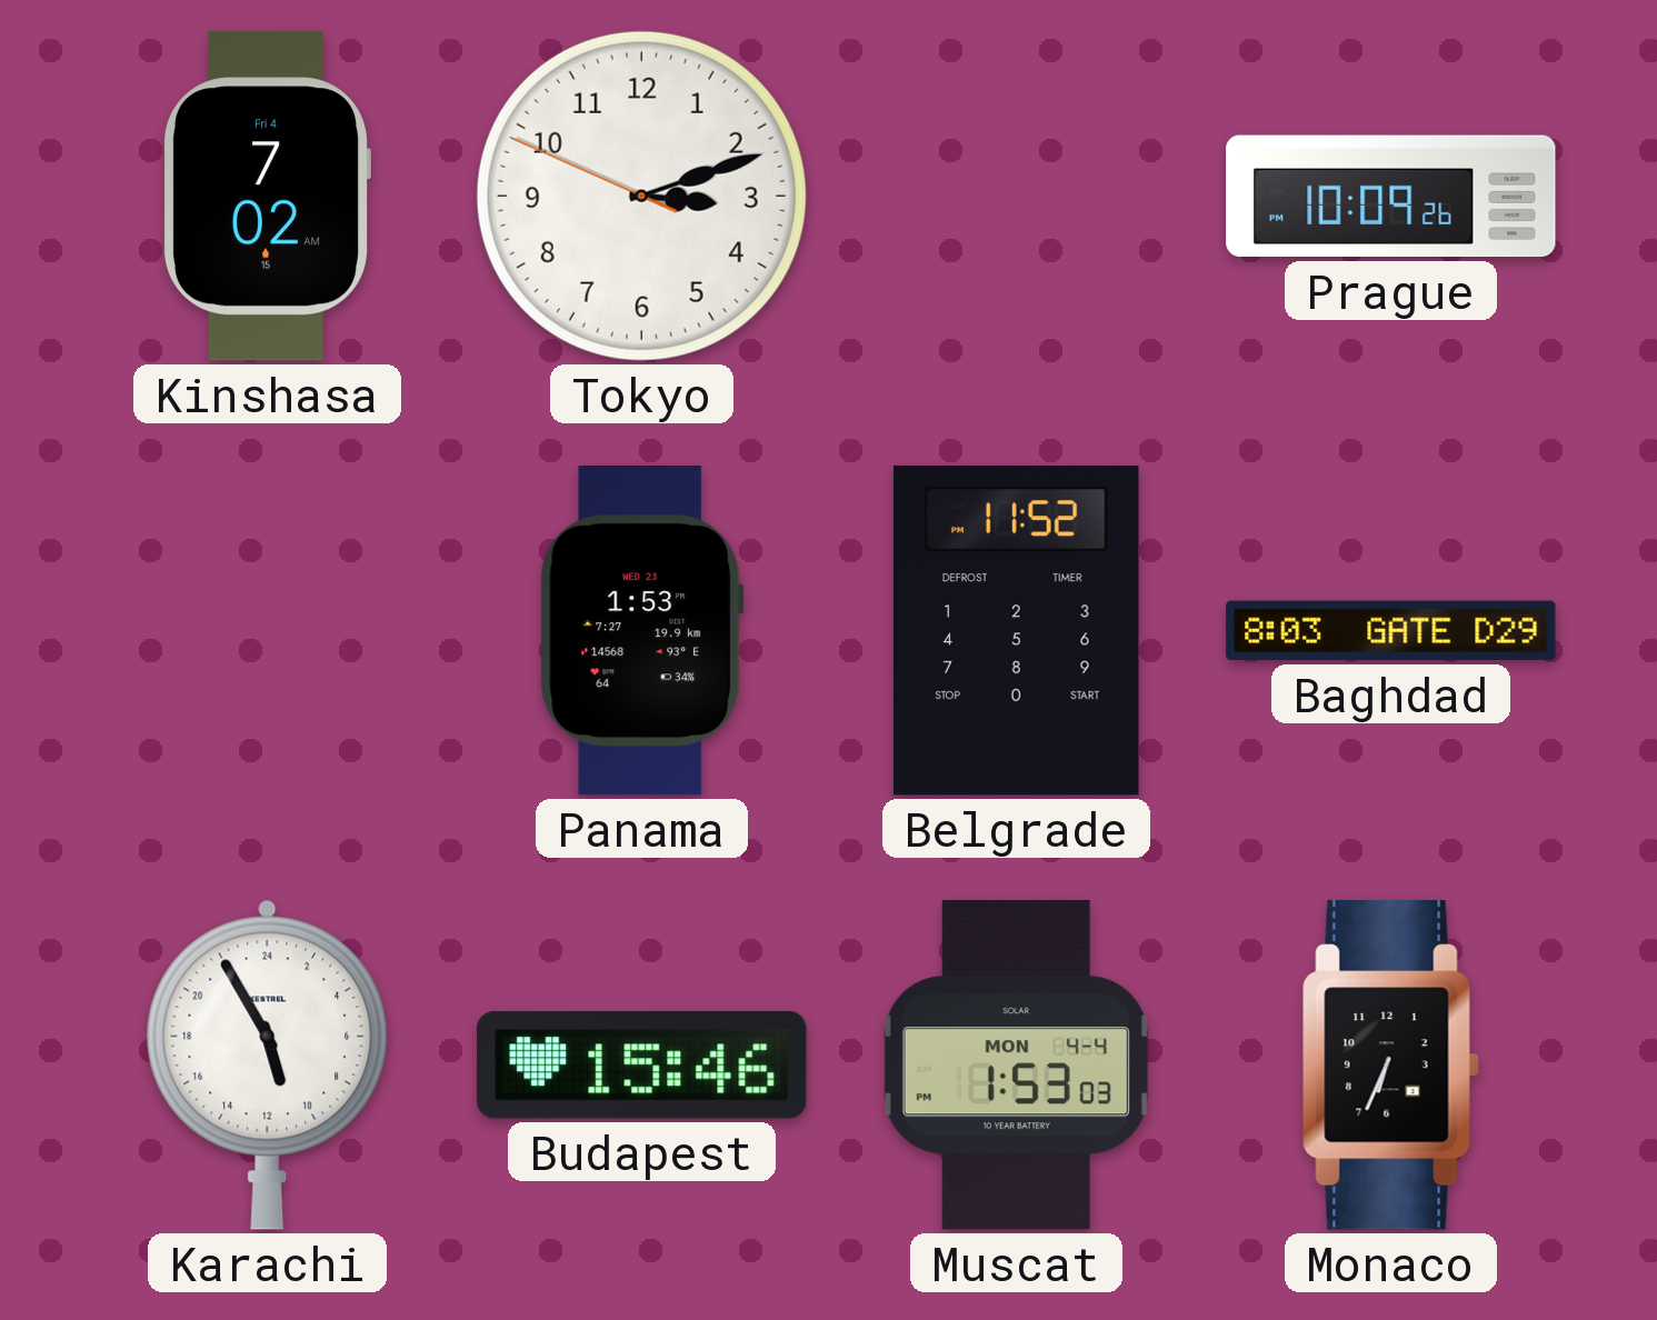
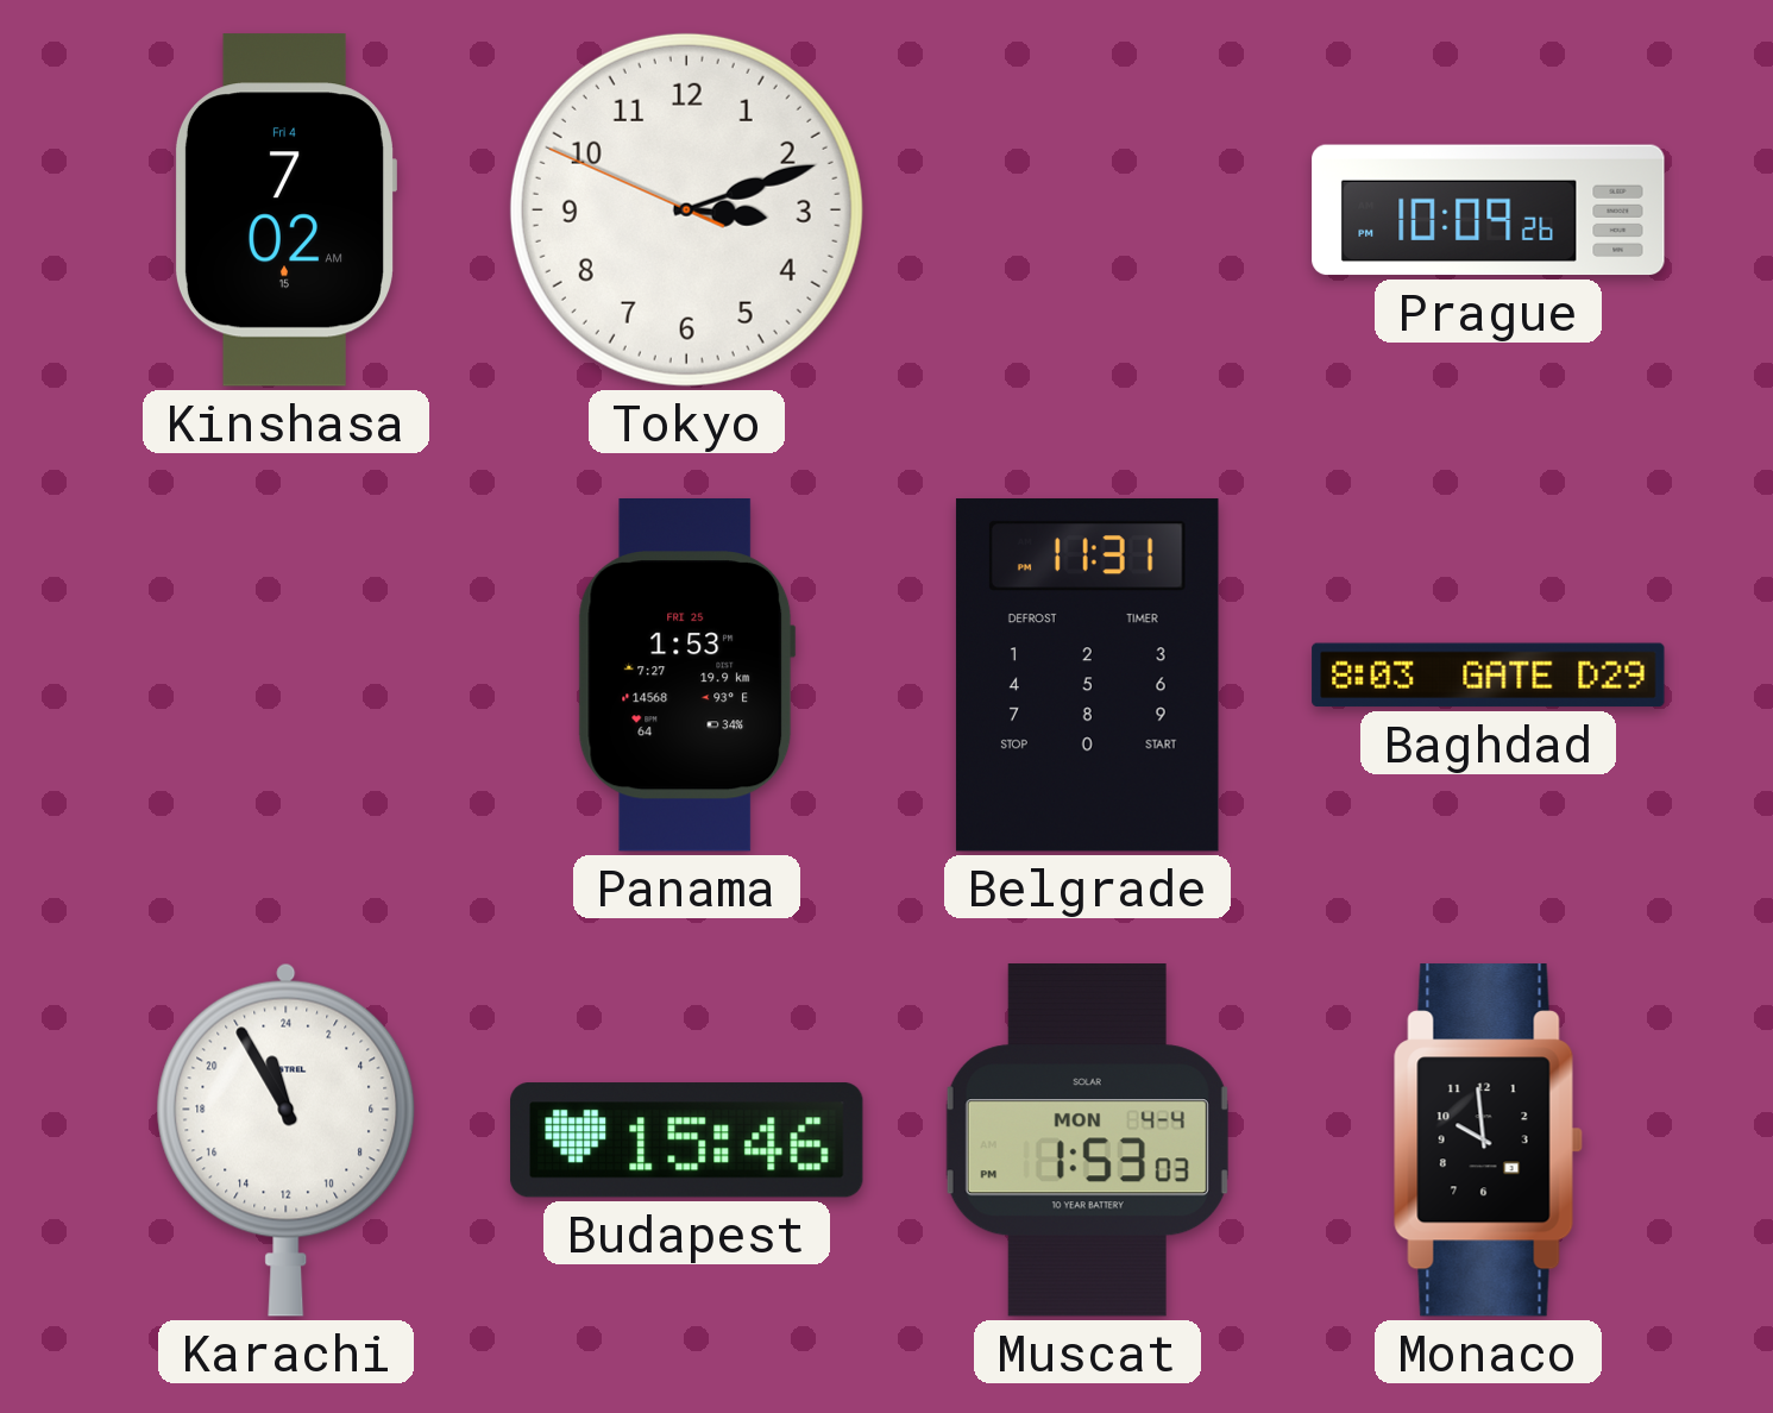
Panama date: WED 23 -> FRI 25
Belgrade: 11:52 -> 11:31
Karachi: 10:55 -> 22:55
Monaco: 6:34 -> 9:59
